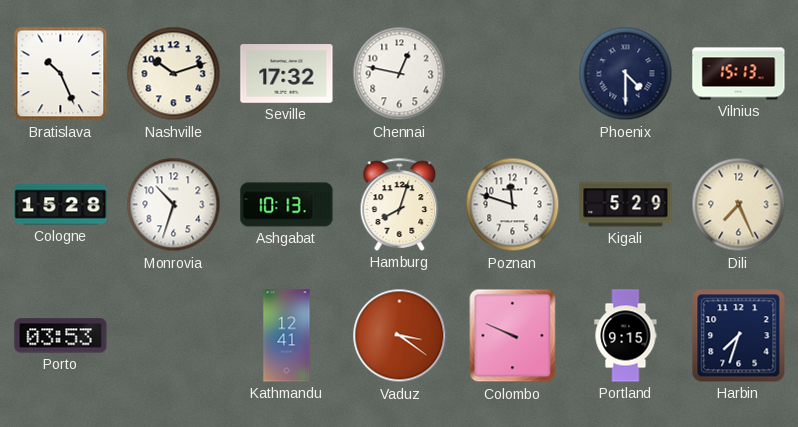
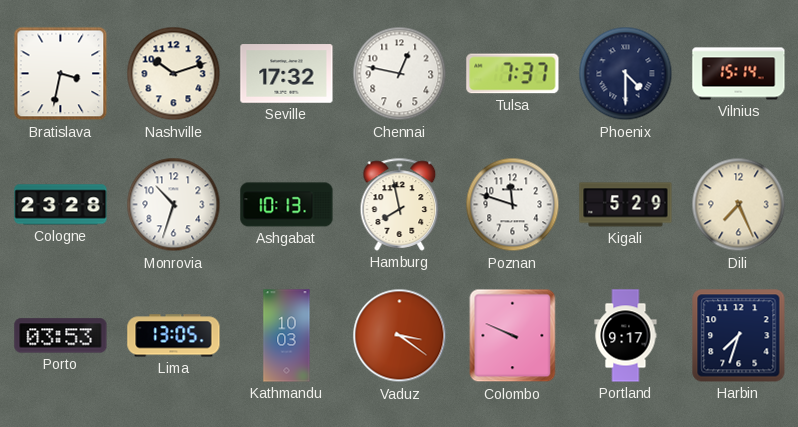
Bratislava: 10:26 -> 3:32
Tulsa: none -> 7:37
Vilnius: 15:13 -> 15:14
Cologne: 15:28 -> 23:28
Hamburg: 8:03 -> 7:58
Lima: none -> 13:05
Kathmandu: 12:41 -> 10:03
Portland: 9:15 -> 9:17
